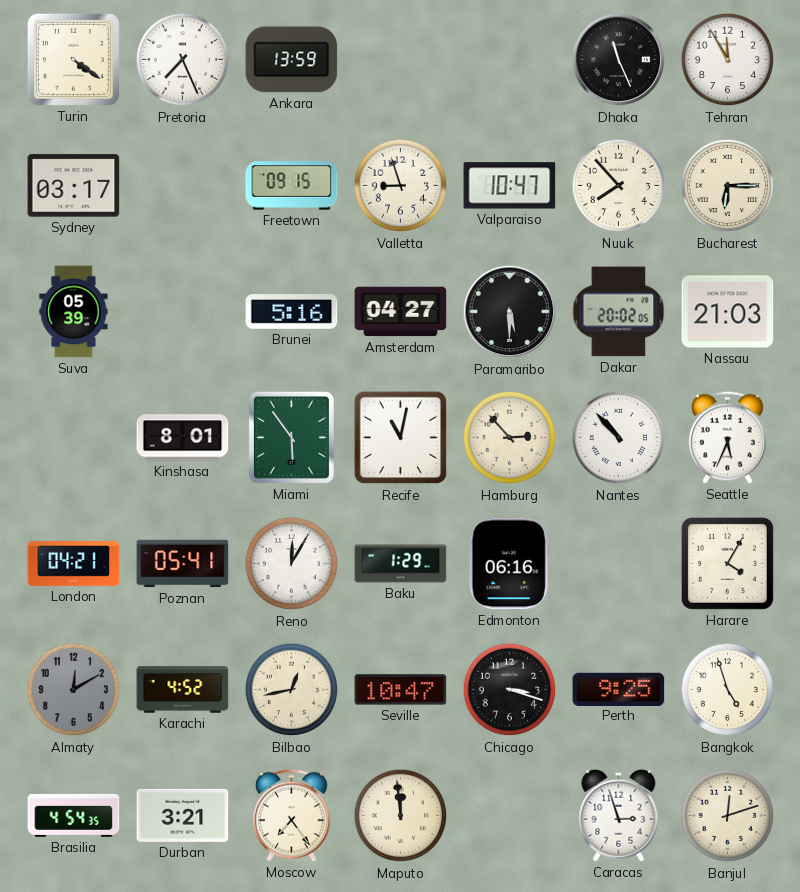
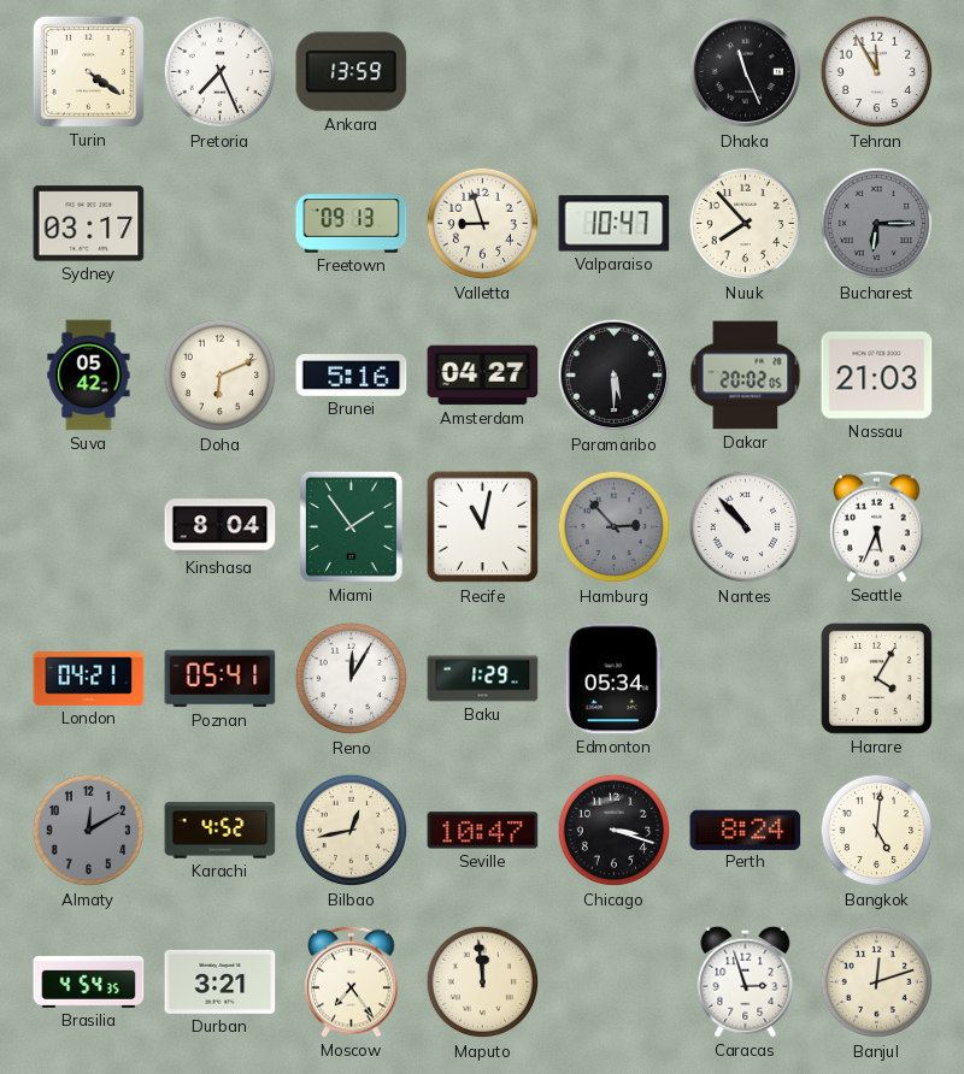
Freetown: 09:15 -> 09:13
Bucharest dial: cream -> grey
Suva: 05:39 -> 05:42
Doha: none -> 6:11
Kinshasa: 8:01 -> 8:04
Miami: 5:54 -> 1:54
Hamburg dial: cream -> grey
Edmonton: 06:16 -> 05:34
Perth: 9:25 -> 8:24
Bangkok: 4:57 -> 5:01
